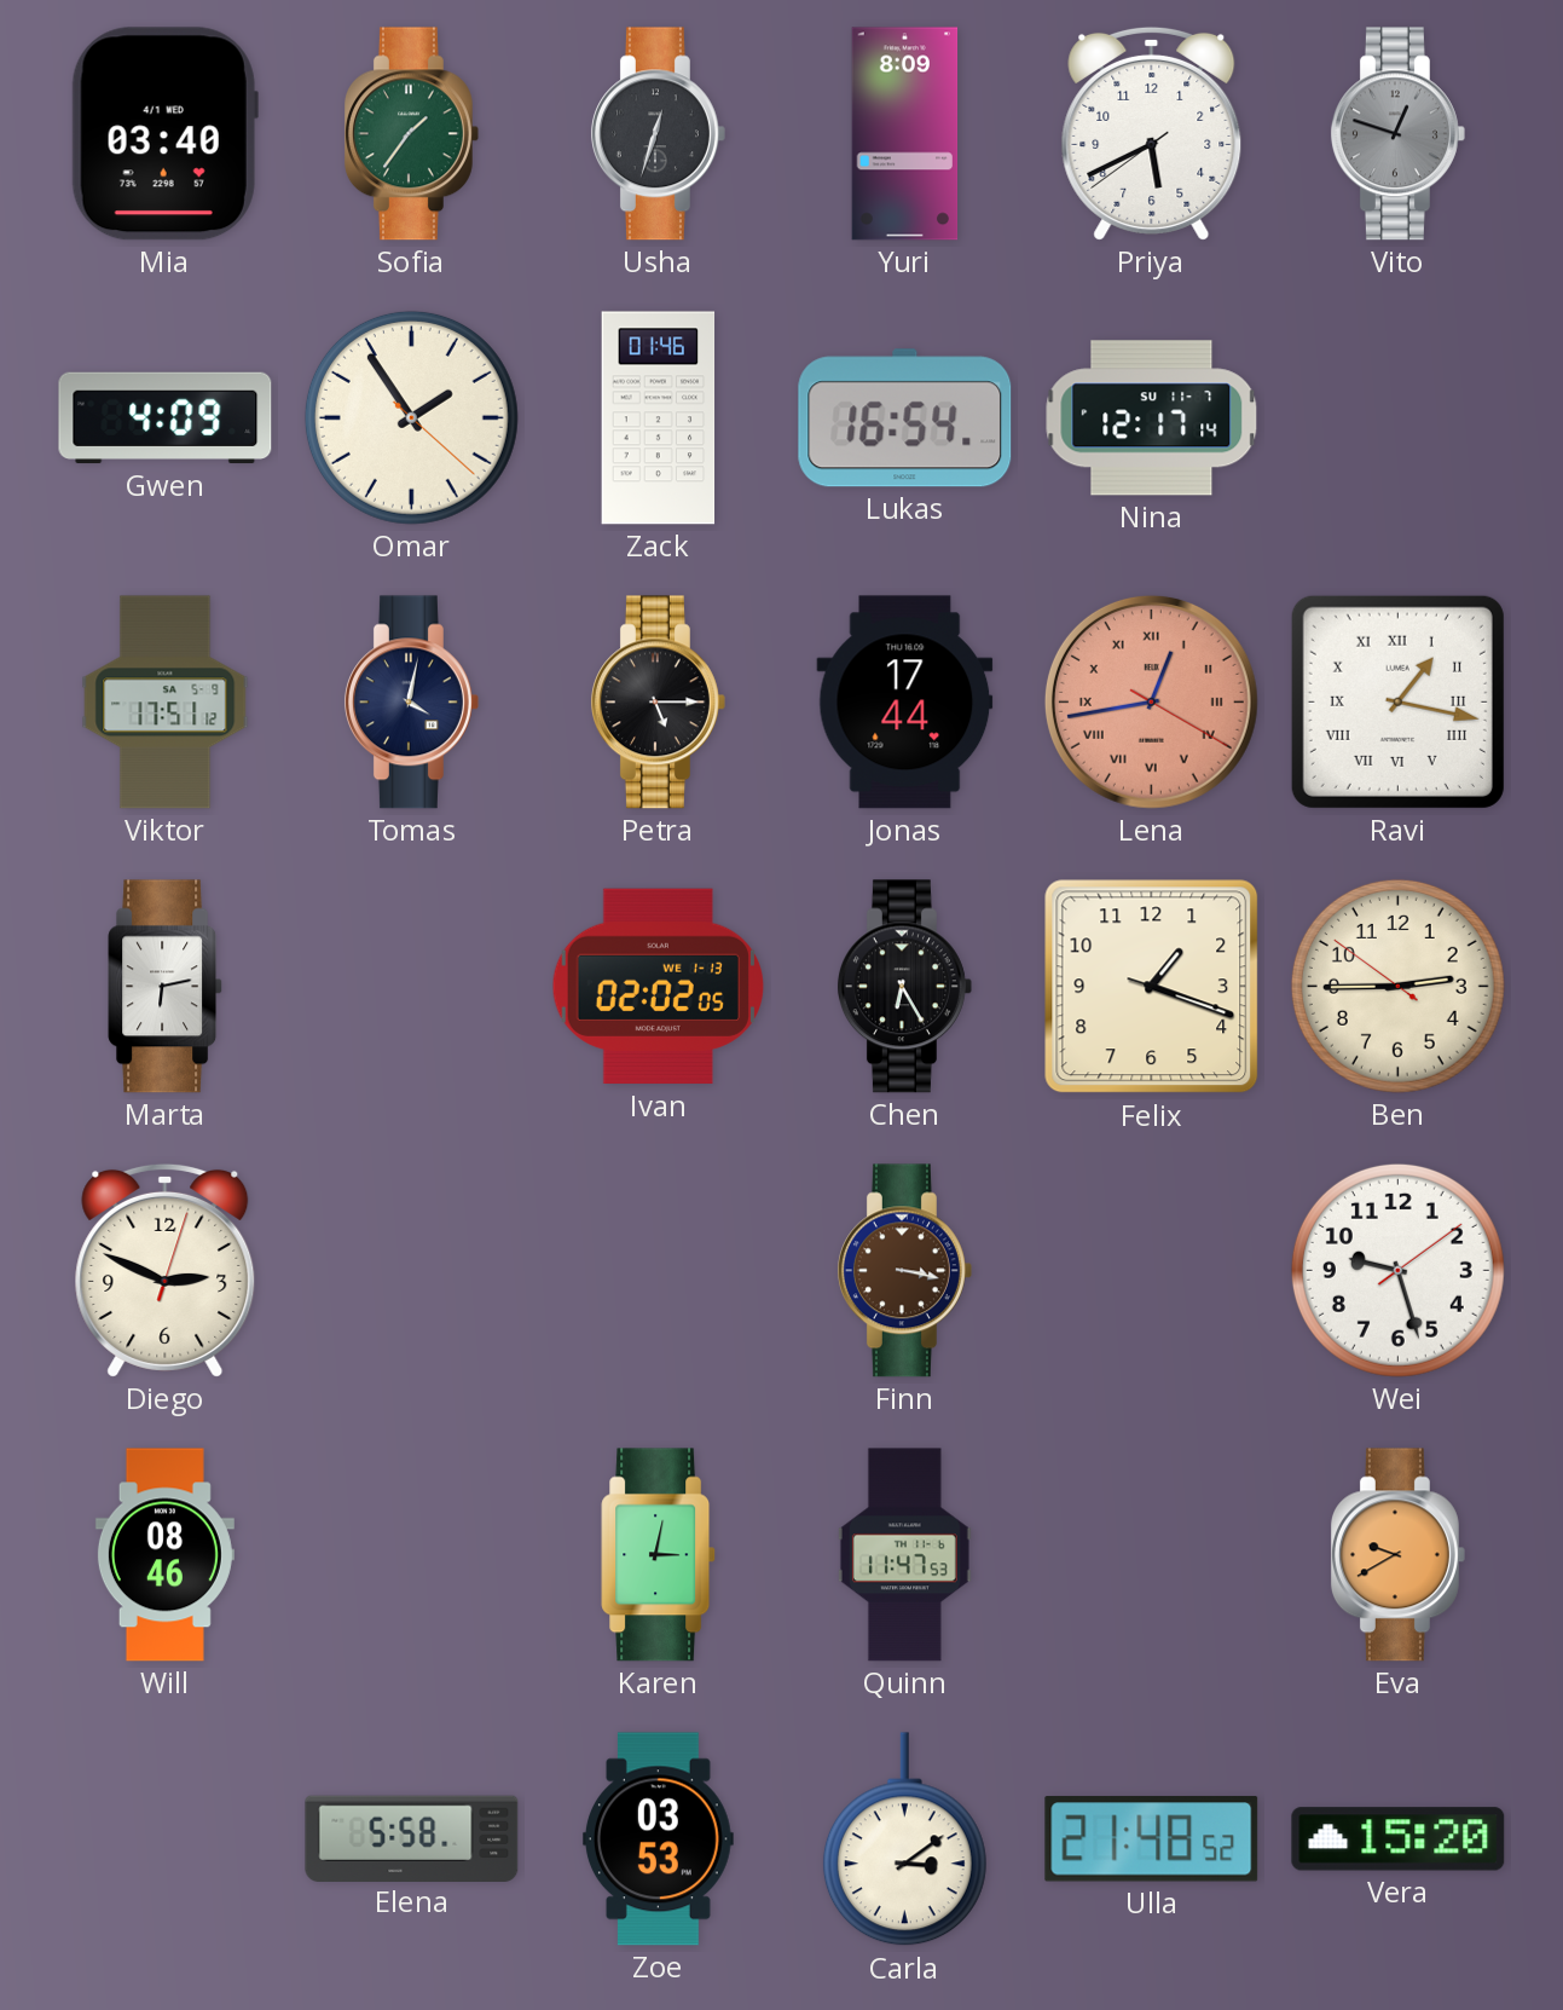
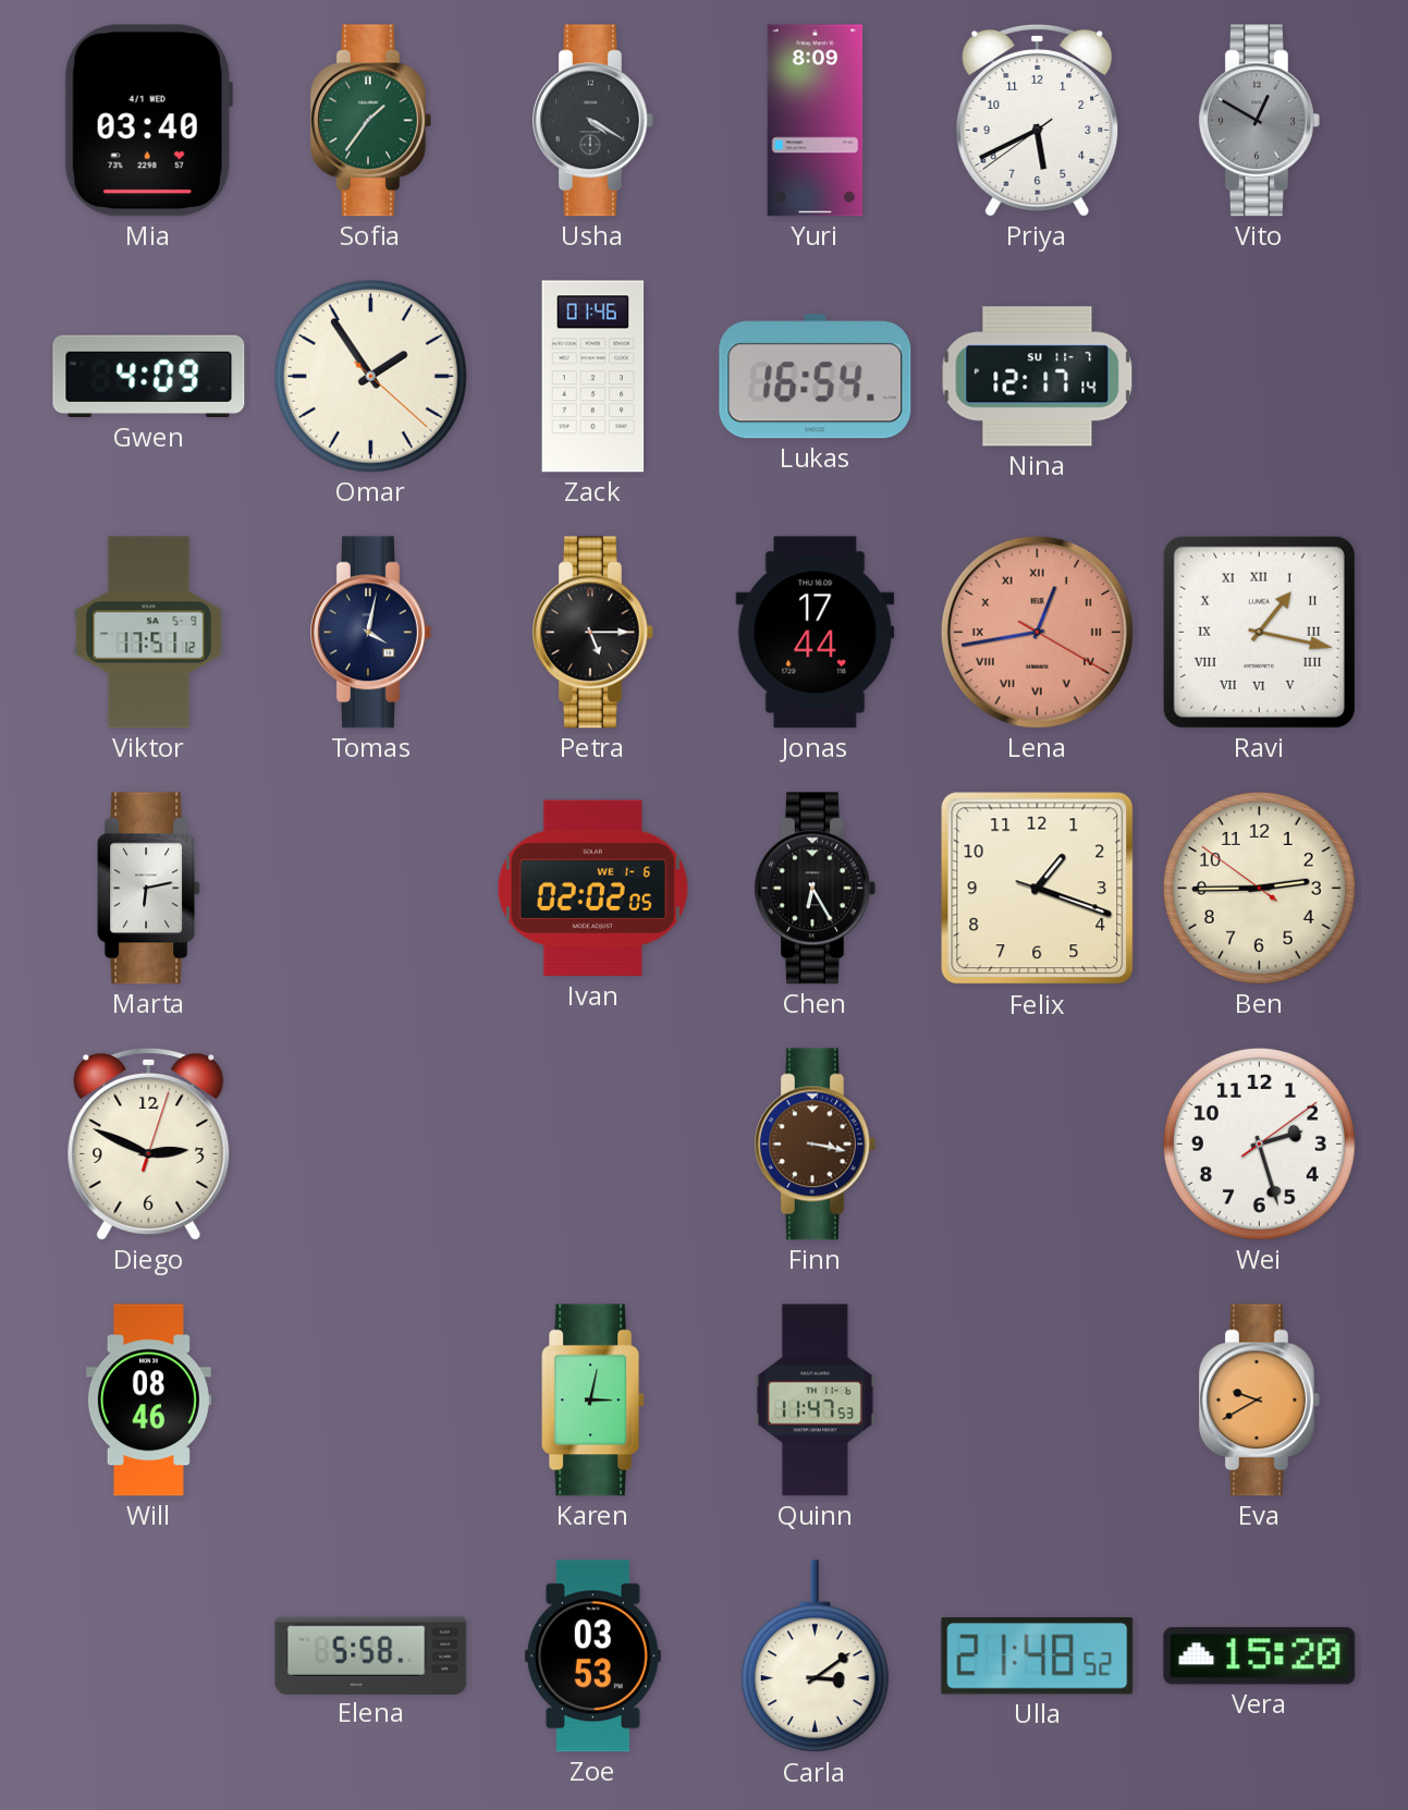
Usha: 12:33 -> 4:20
Vito: 12:48 -> 12:50
Ivan date: WE 1-13 -> WE 1-6
Wei: 9:27 -> 2:27
